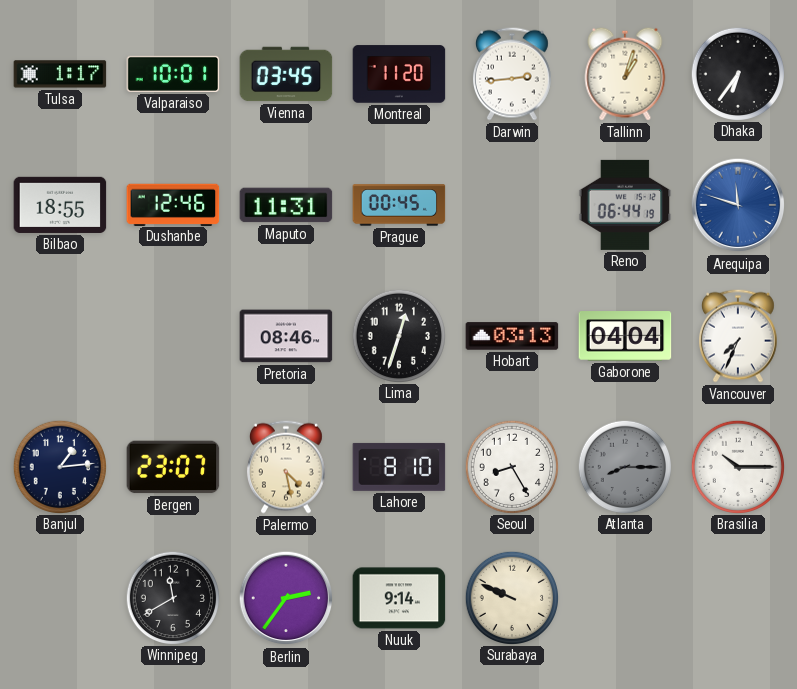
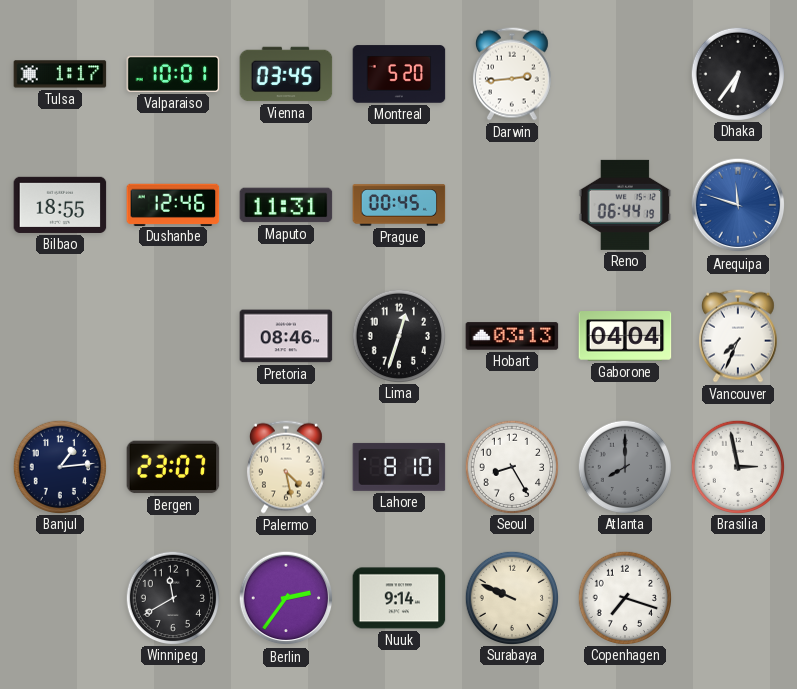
Montreal: 11:20 -> 5:20
Tallinn: 1:03 -> none
Atlanta: 8:15 -> 8:00
Brasilia: 10:15 -> 2:58
Copenhagen: none -> 7:18
